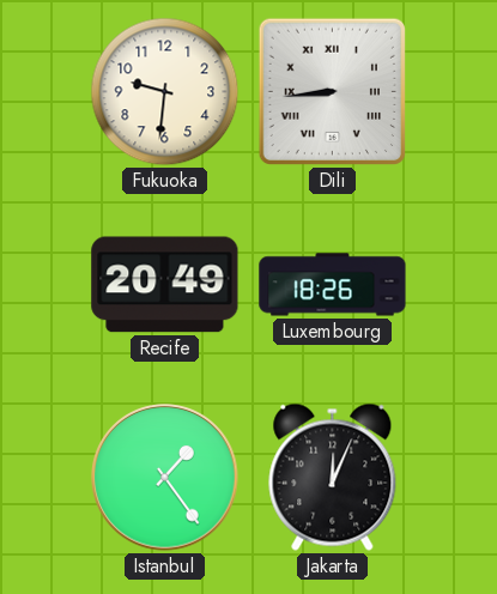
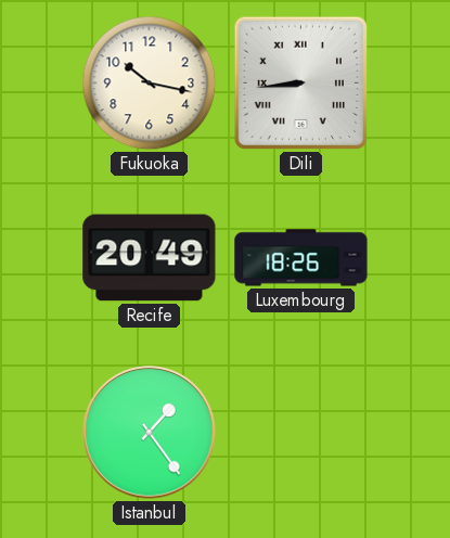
Fukuoka: 9:31 -> 10:17
Jakarta: 12:04 -> none
